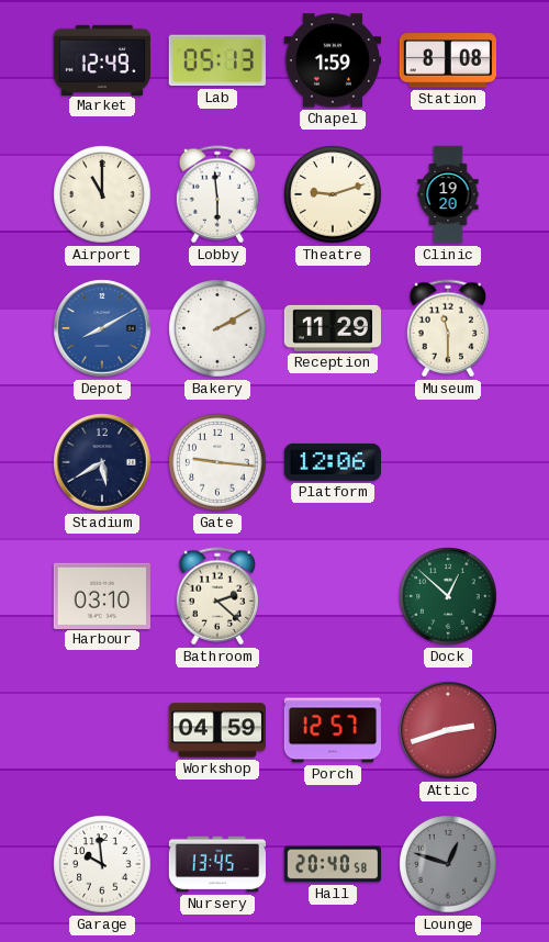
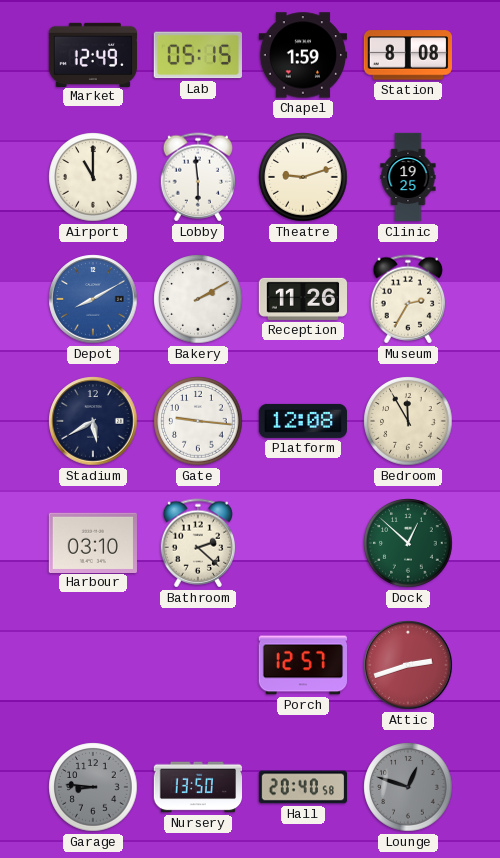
Lab: 05:13 -> 05:15
Clinic: 19:20 -> 19:25
Reception: 11:29 -> 11:26
Museum: 11:30 -> 2:35
Platform: 12:06 -> 12:08
Bedroom: none -> 11:55
Workshop: 04:59 -> none
Garage: 9:59 -> 8:46
Garage dial: white -> grey
Nursery: 13:45 -> 13:50
